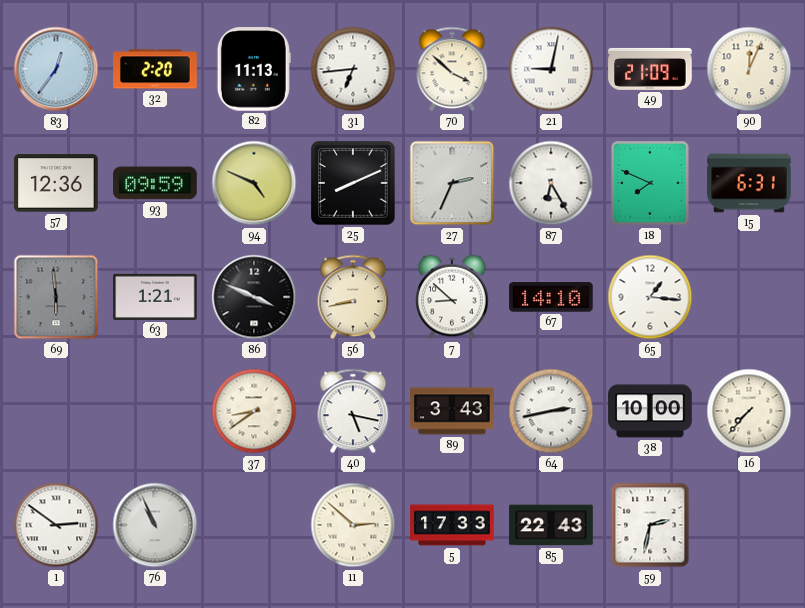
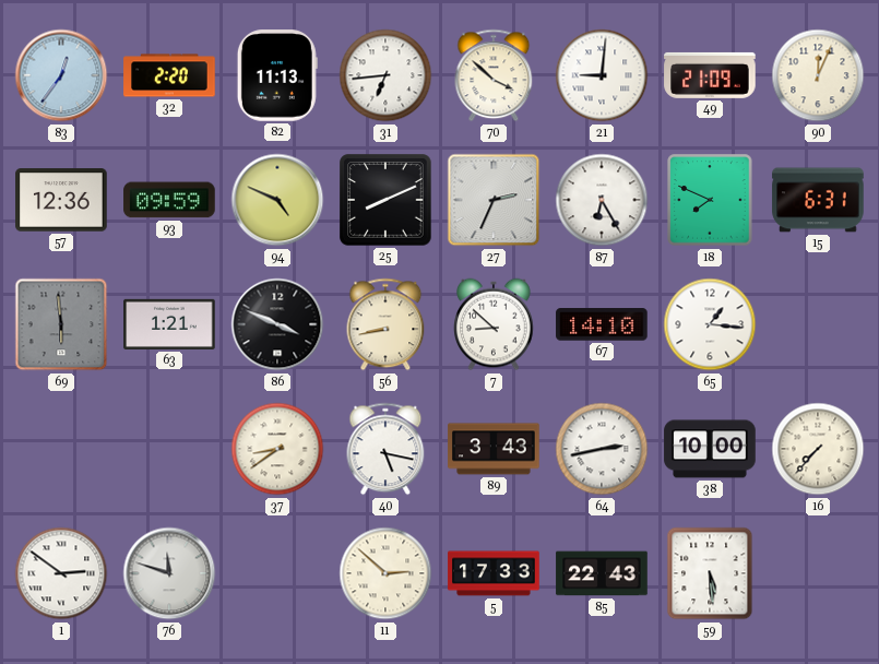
21: 9:02 -> 9:01
76: 10:56 -> 11:48
59: 2:32 -> 5:29
